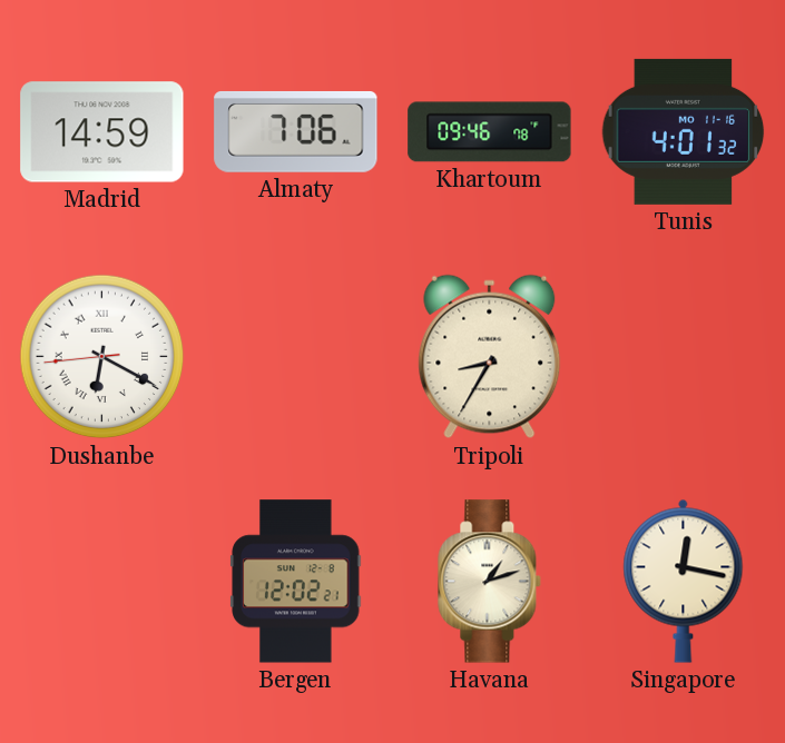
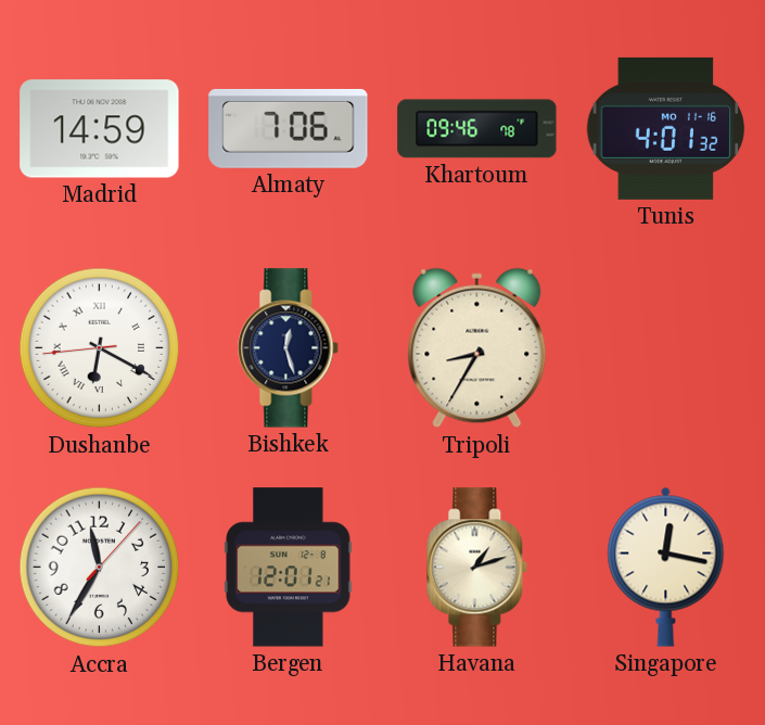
Bishkek: none -> 12:27
Accra: none -> 11:35
Bergen: 12:02 -> 12:01
